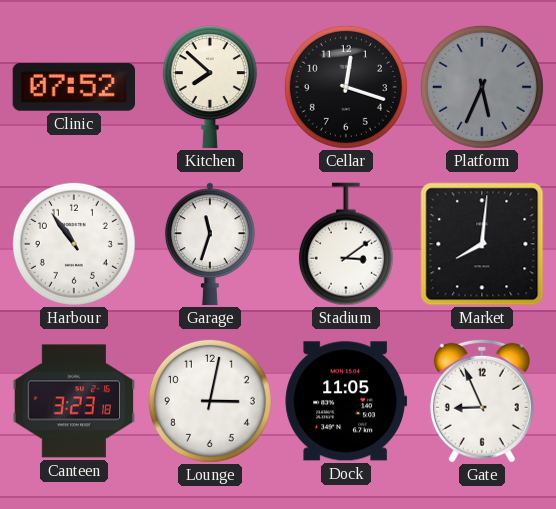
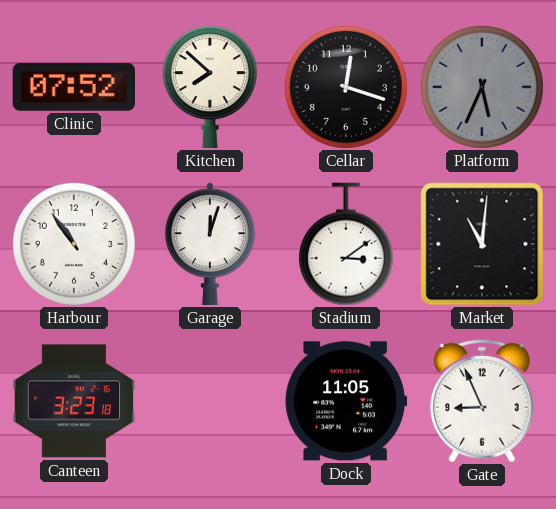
Garage: 11:33 -> 12:03
Market: 8:01 -> 11:01
Lounge: 3:02 -> none
